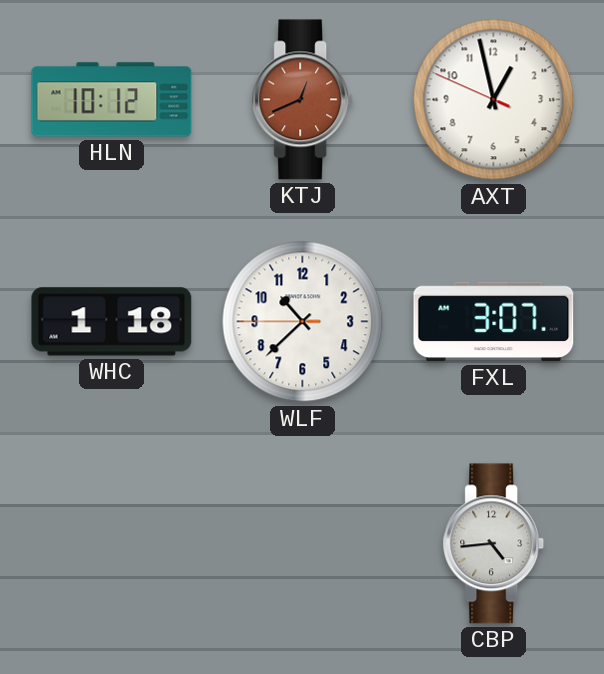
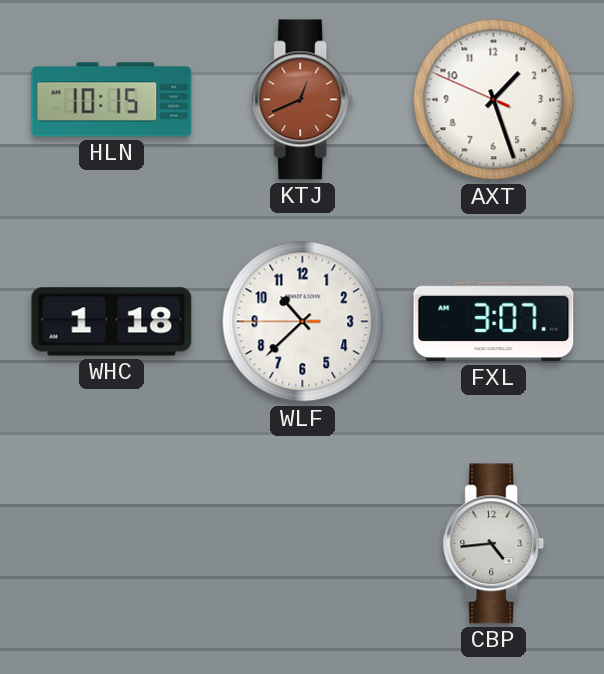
HLN: 10:12 -> 10:15
AXT: 12:57 -> 1:26
